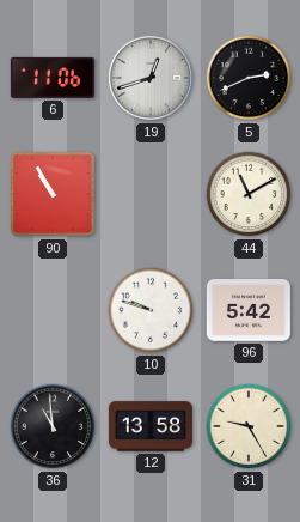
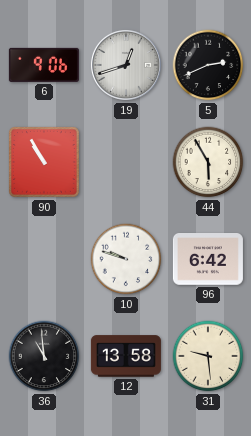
6: 11:06 -> 9:06
44: 11:10 -> 5:55
96: 5:42 -> 6:42
31: 9:25 -> 9:29
